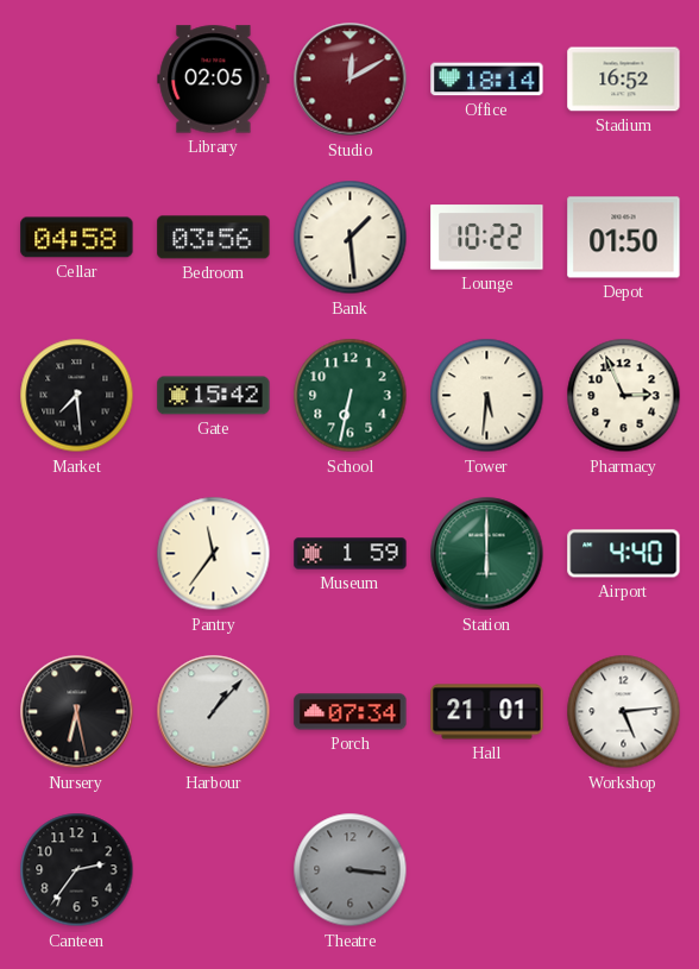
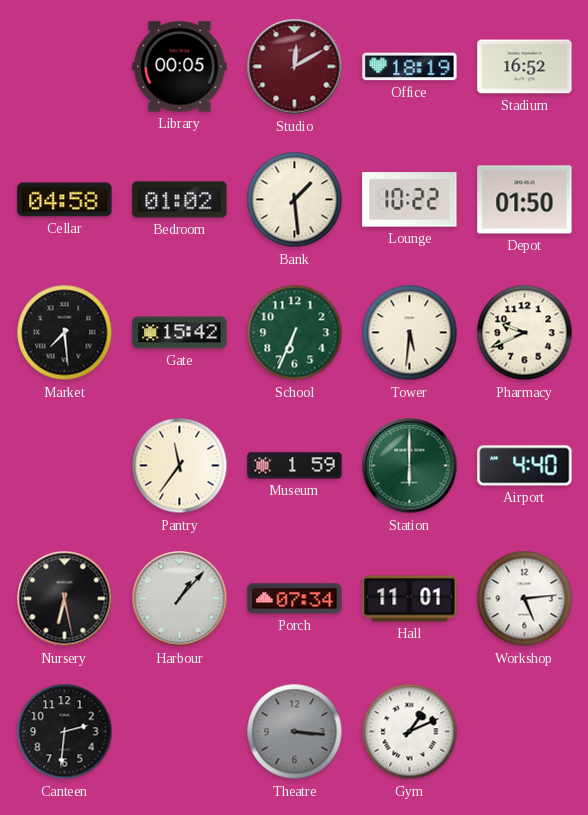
Library: 02:05 -> 00:05
Office: 18:14 -> 18:19
Bedroom: 03:56 -> 01:02
School: 6:32 -> 6:34
Pharmacy: 2:56 -> 9:41
Hall: 21:01 -> 11:01
Canteen: 2:36 -> 2:31
Gym: none -> 1:11
